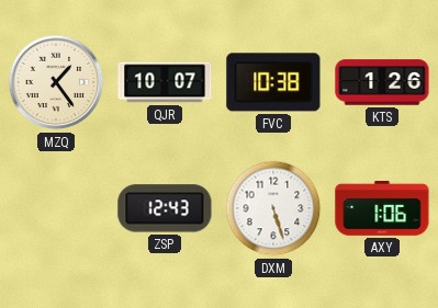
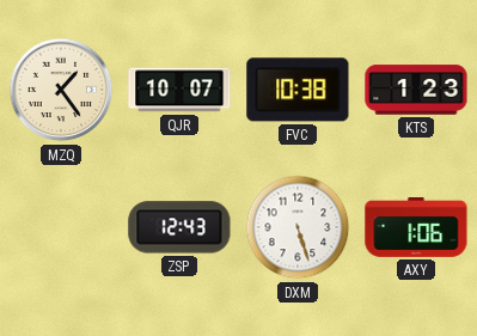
KTS: 1:26 -> 1:23
